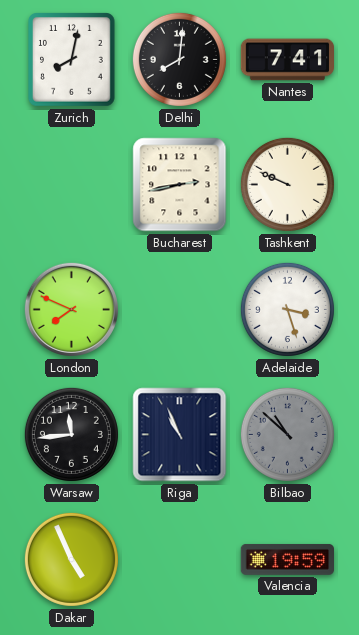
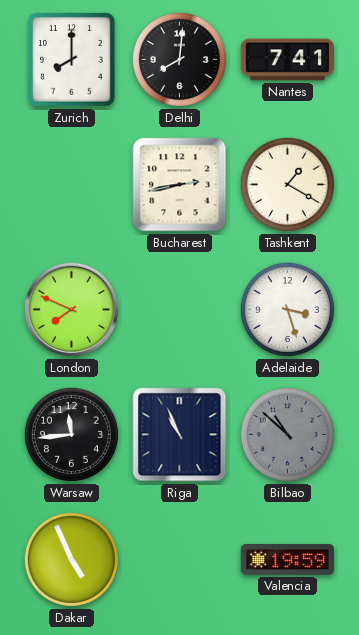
Zurich: 8:02 -> 8:00
Tashkent: 9:49 -> 1:20
